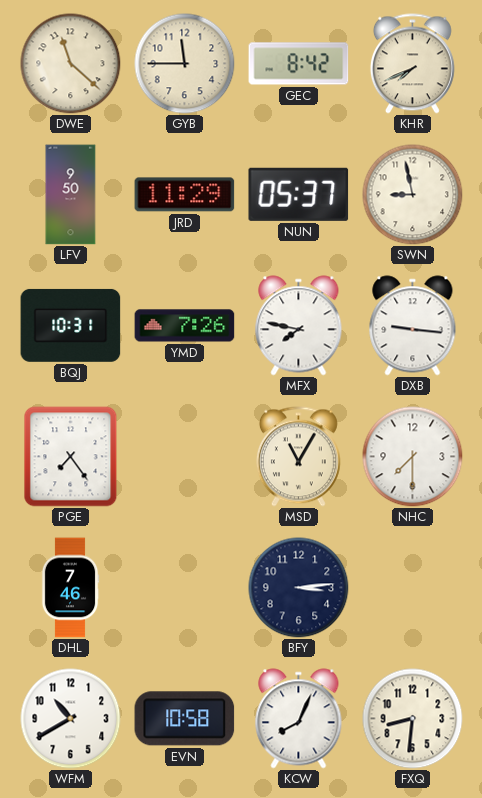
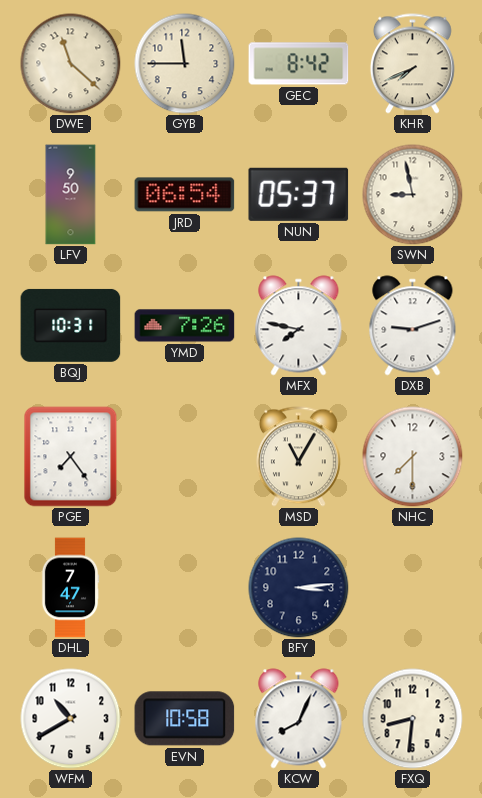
JRD: 11:29 -> 06:54
DXB: 9:16 -> 9:12
DHL: 7:46 -> 7:47
